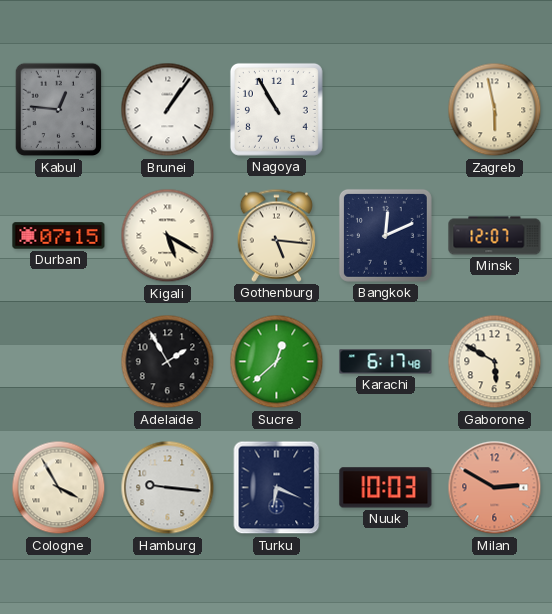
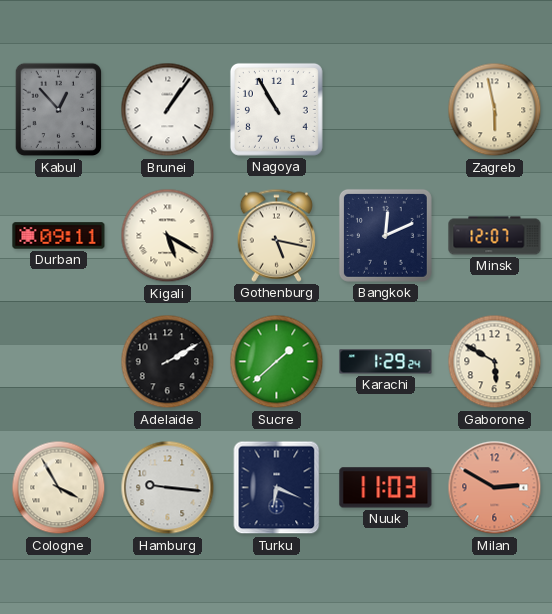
Kabul: 12:46 -> 12:53
Durban: 07:15 -> 09:11
Gothenburg: 5:16 -> 5:17
Adelaide: 1:55 -> 2:10
Sucre: 12:38 -> 1:38
Karachi: 6:17 -> 1:29
Nuuk: 10:03 -> 11:03
